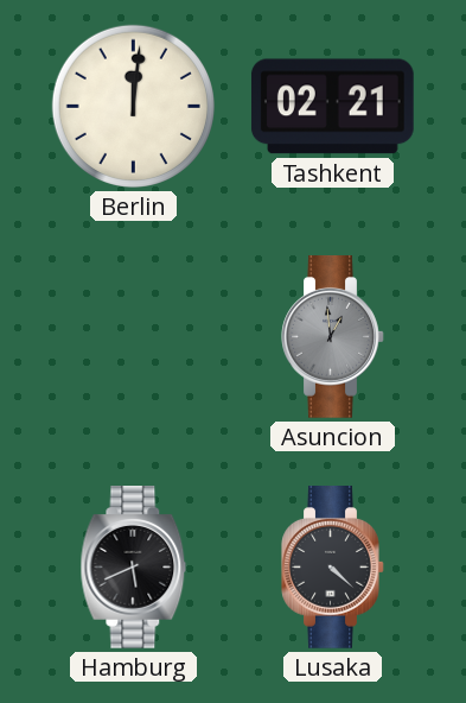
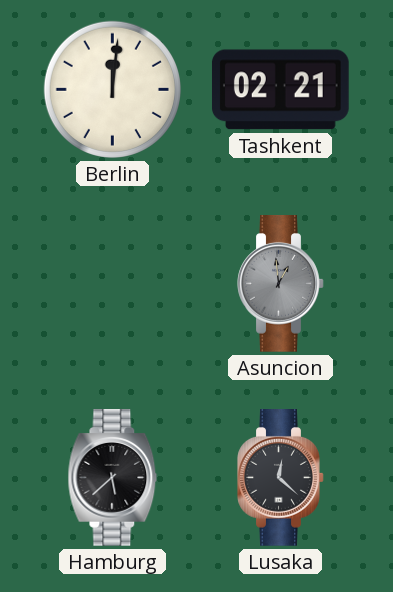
Hamburg: 5:41 -> 5:38
Lusaka: 4:22 -> 12:22
